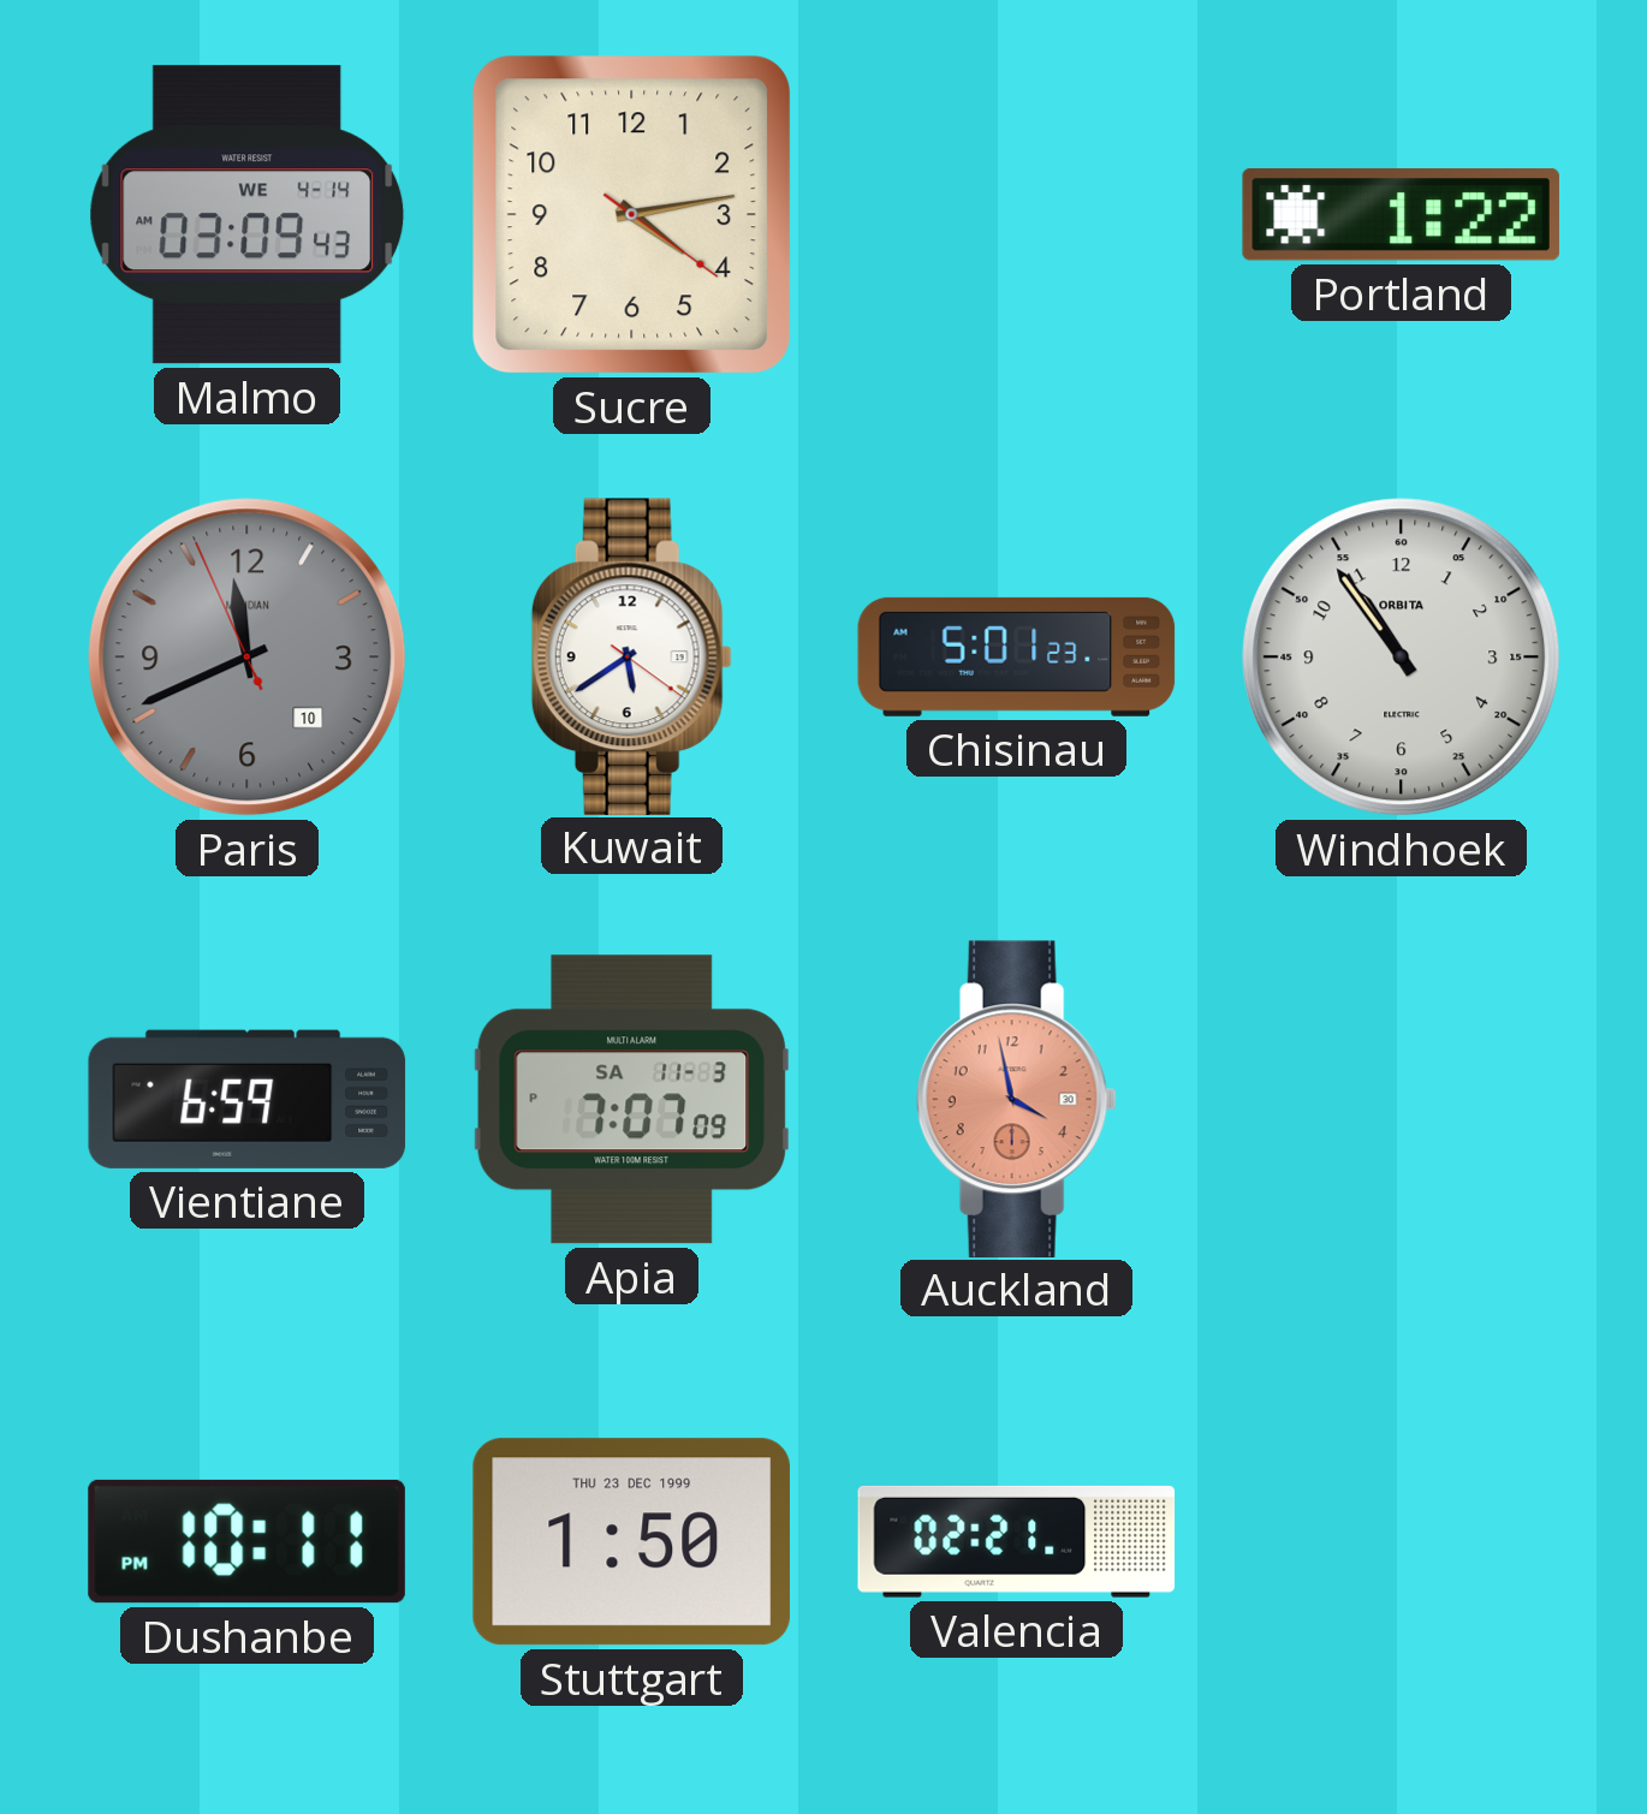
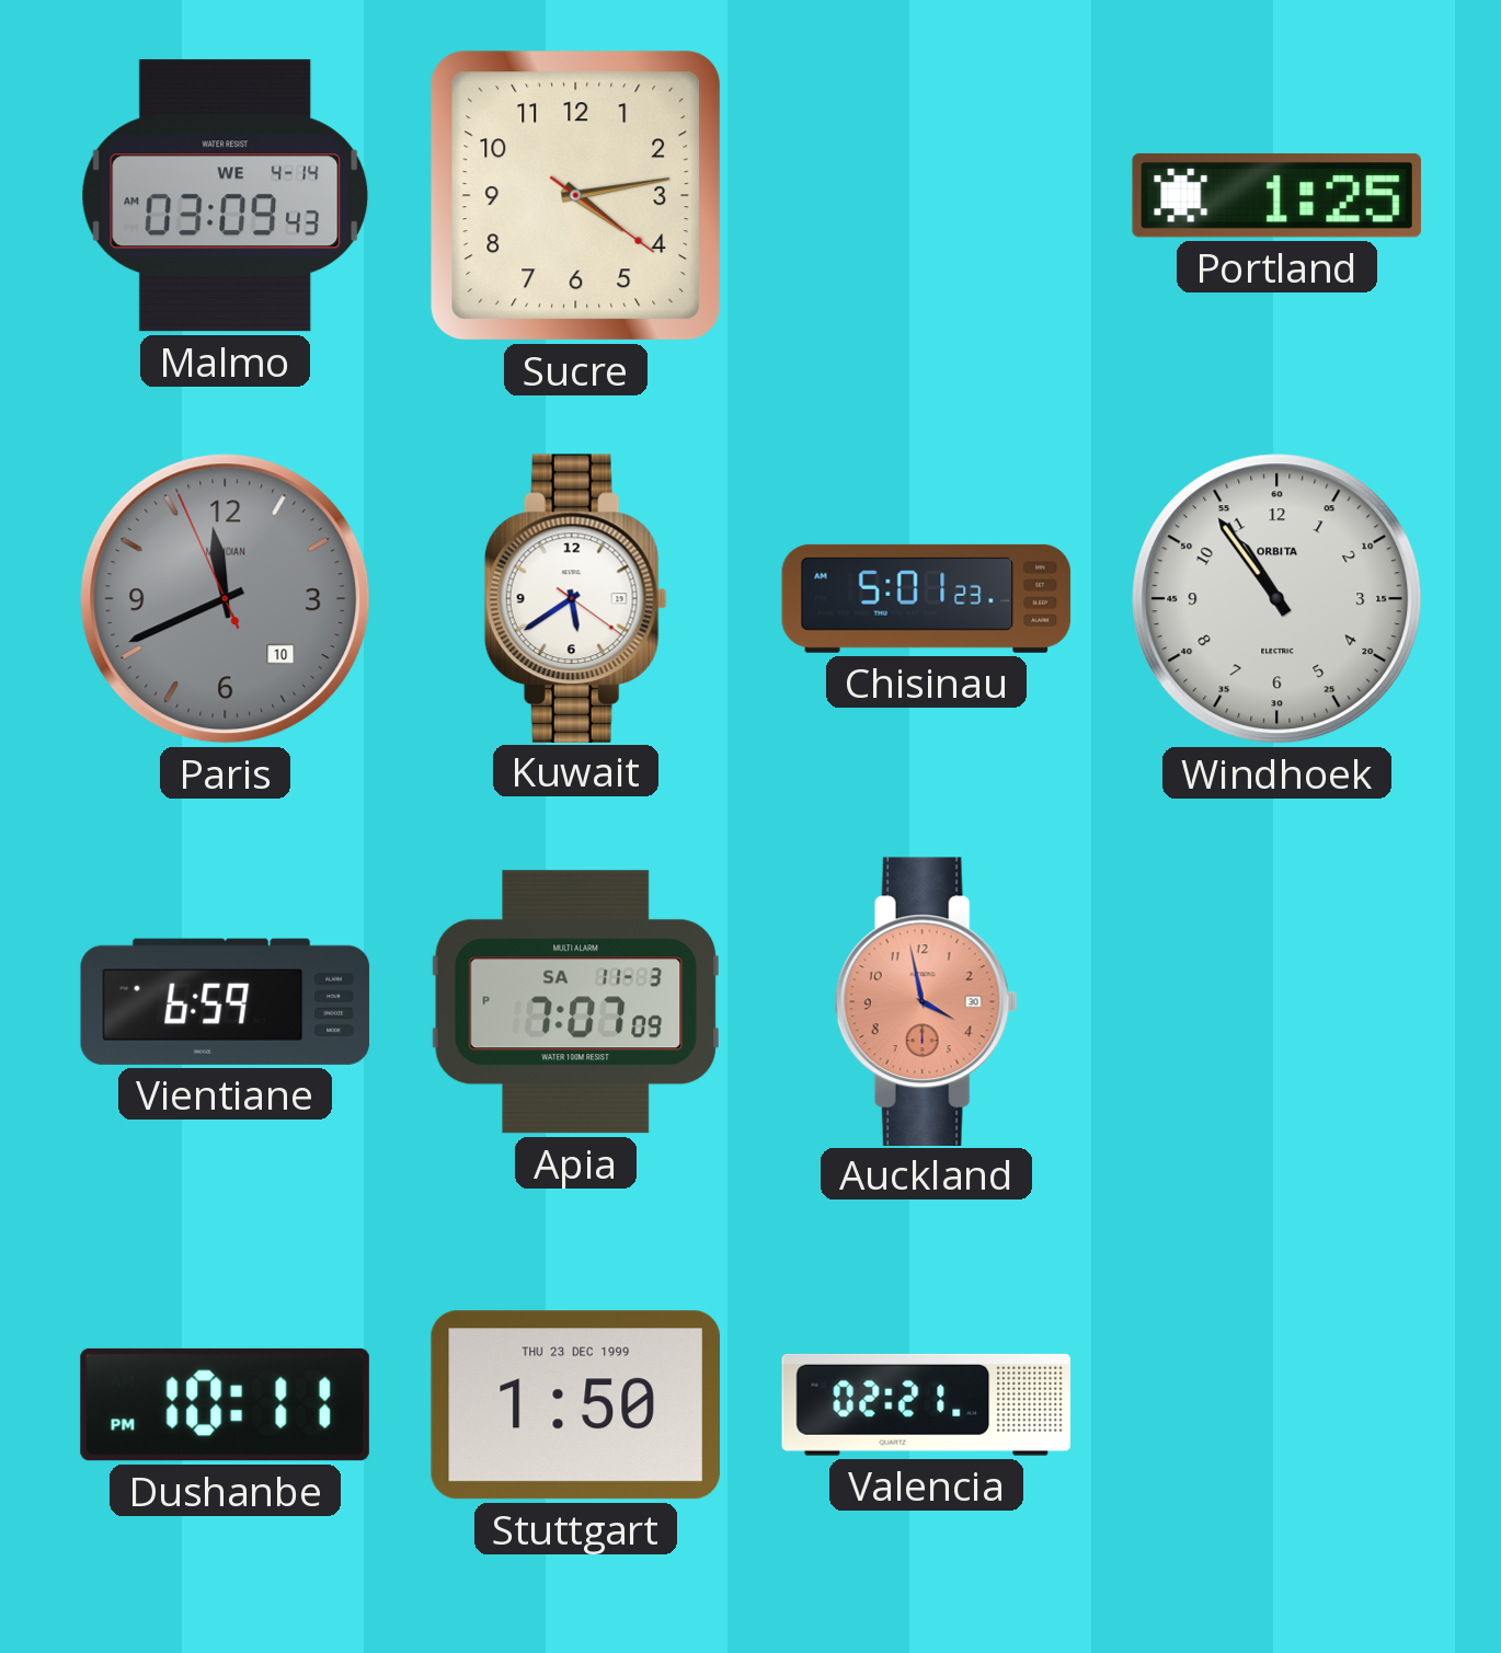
Portland: 1:22 -> 1:25
